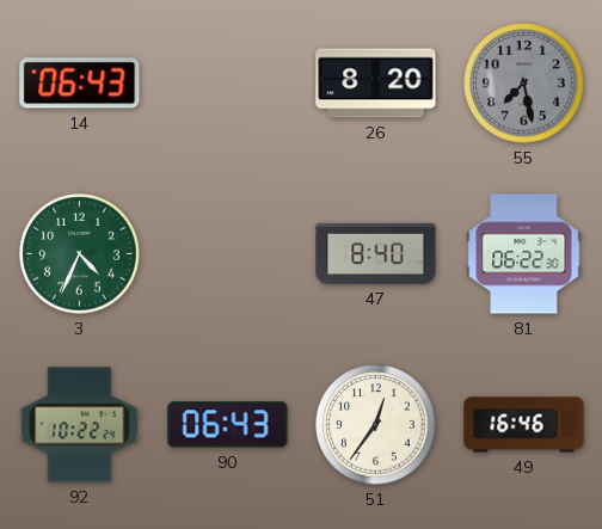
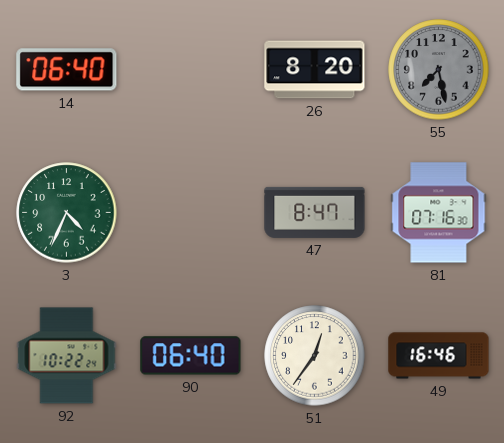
14: 06:43 -> 06:40
47: 8:40 -> 8:47
81: 06:22 -> 07:16
90: 06:43 -> 06:40
